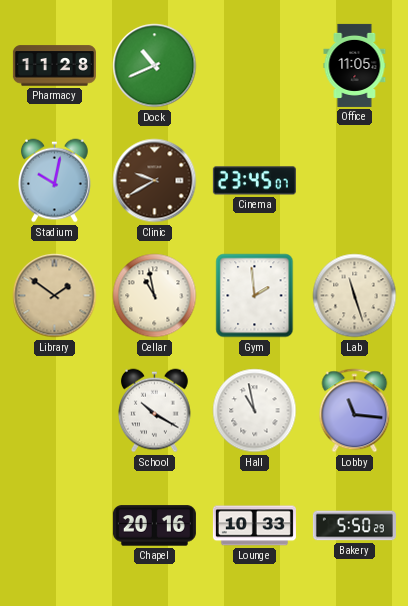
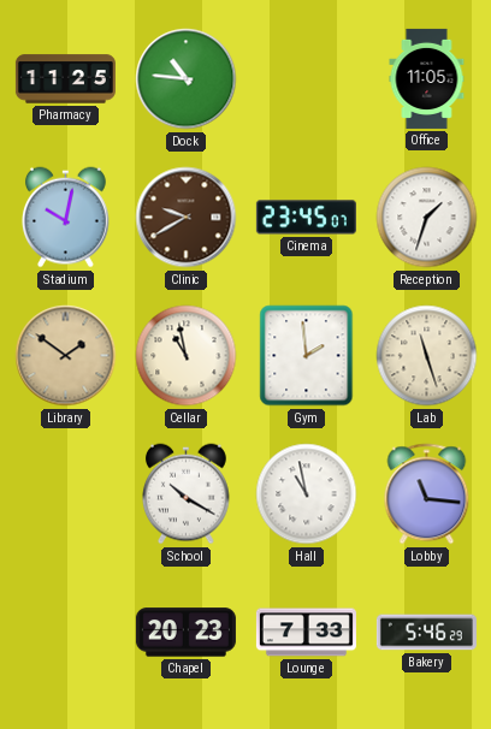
Pharmacy: 11:28 -> 11:25
Dock: 10:41 -> 10:46
Reception: none -> 1:33
Chapel: 20:16 -> 20:23
Lounge: 10:33 -> 7:33
Bakery: 5:50 -> 5:46
